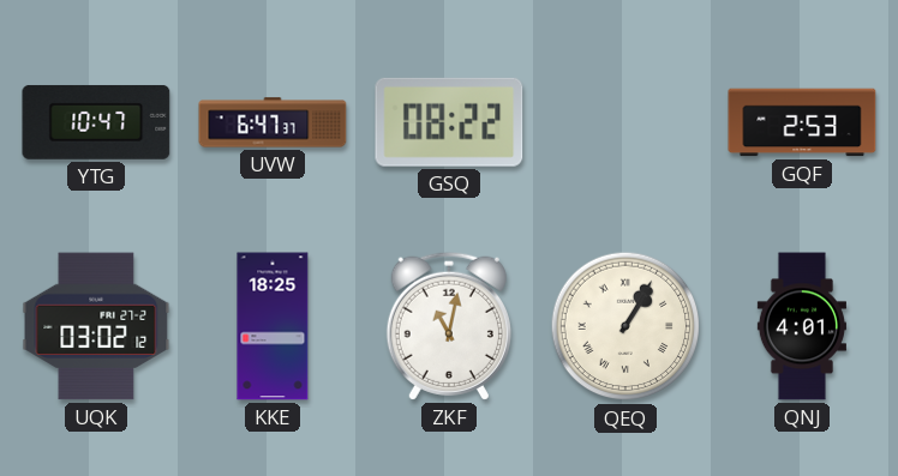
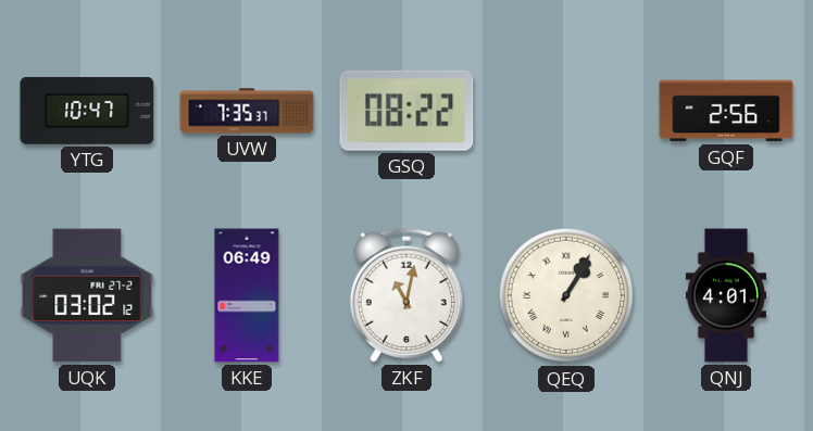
UVW: 6:47 -> 7:35
GQF: 2:53 -> 2:56
KKE: 18:25 -> 06:49
